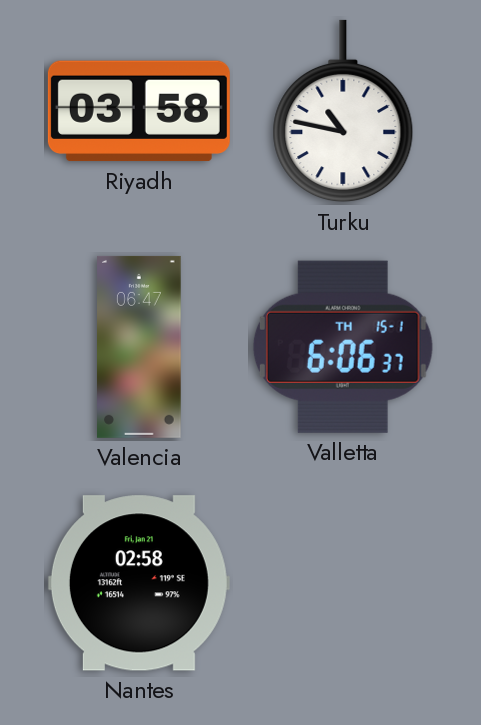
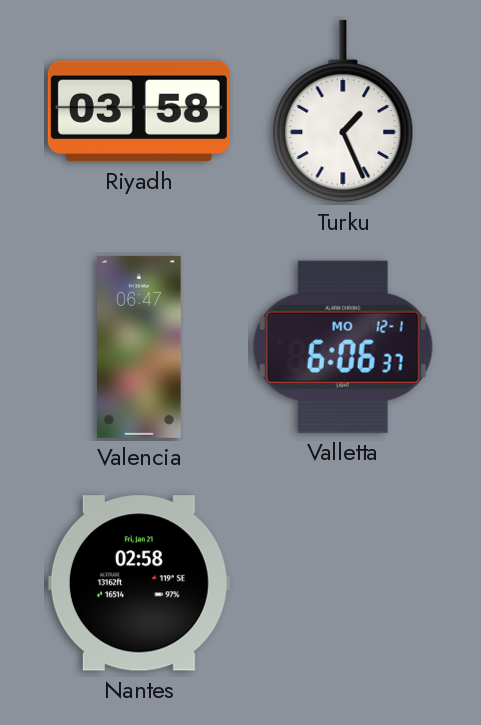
Turku: 10:47 -> 1:26
Valletta date: TH 15-1 -> MO 12-1
